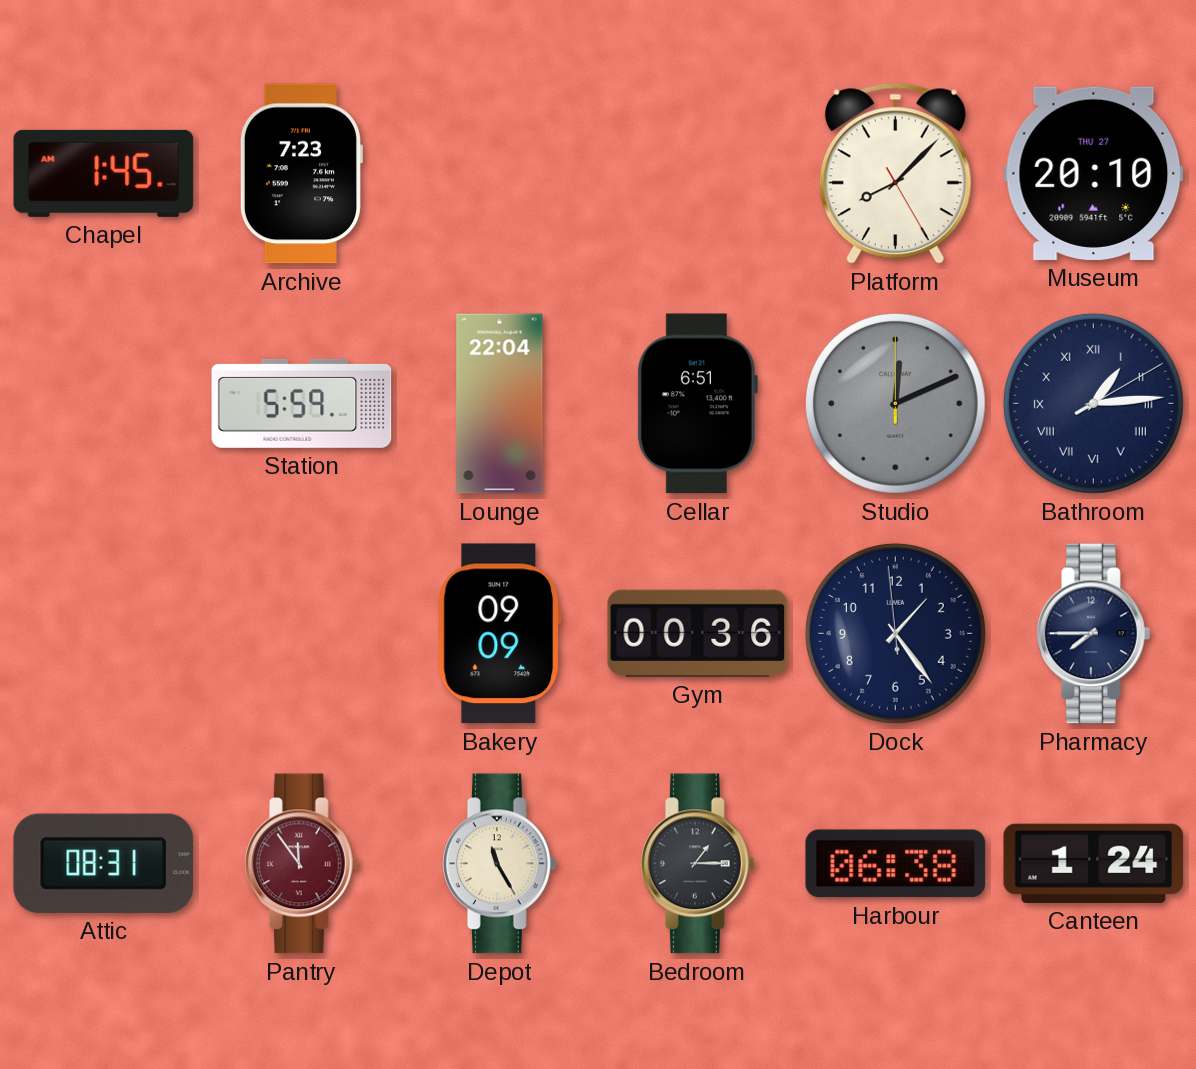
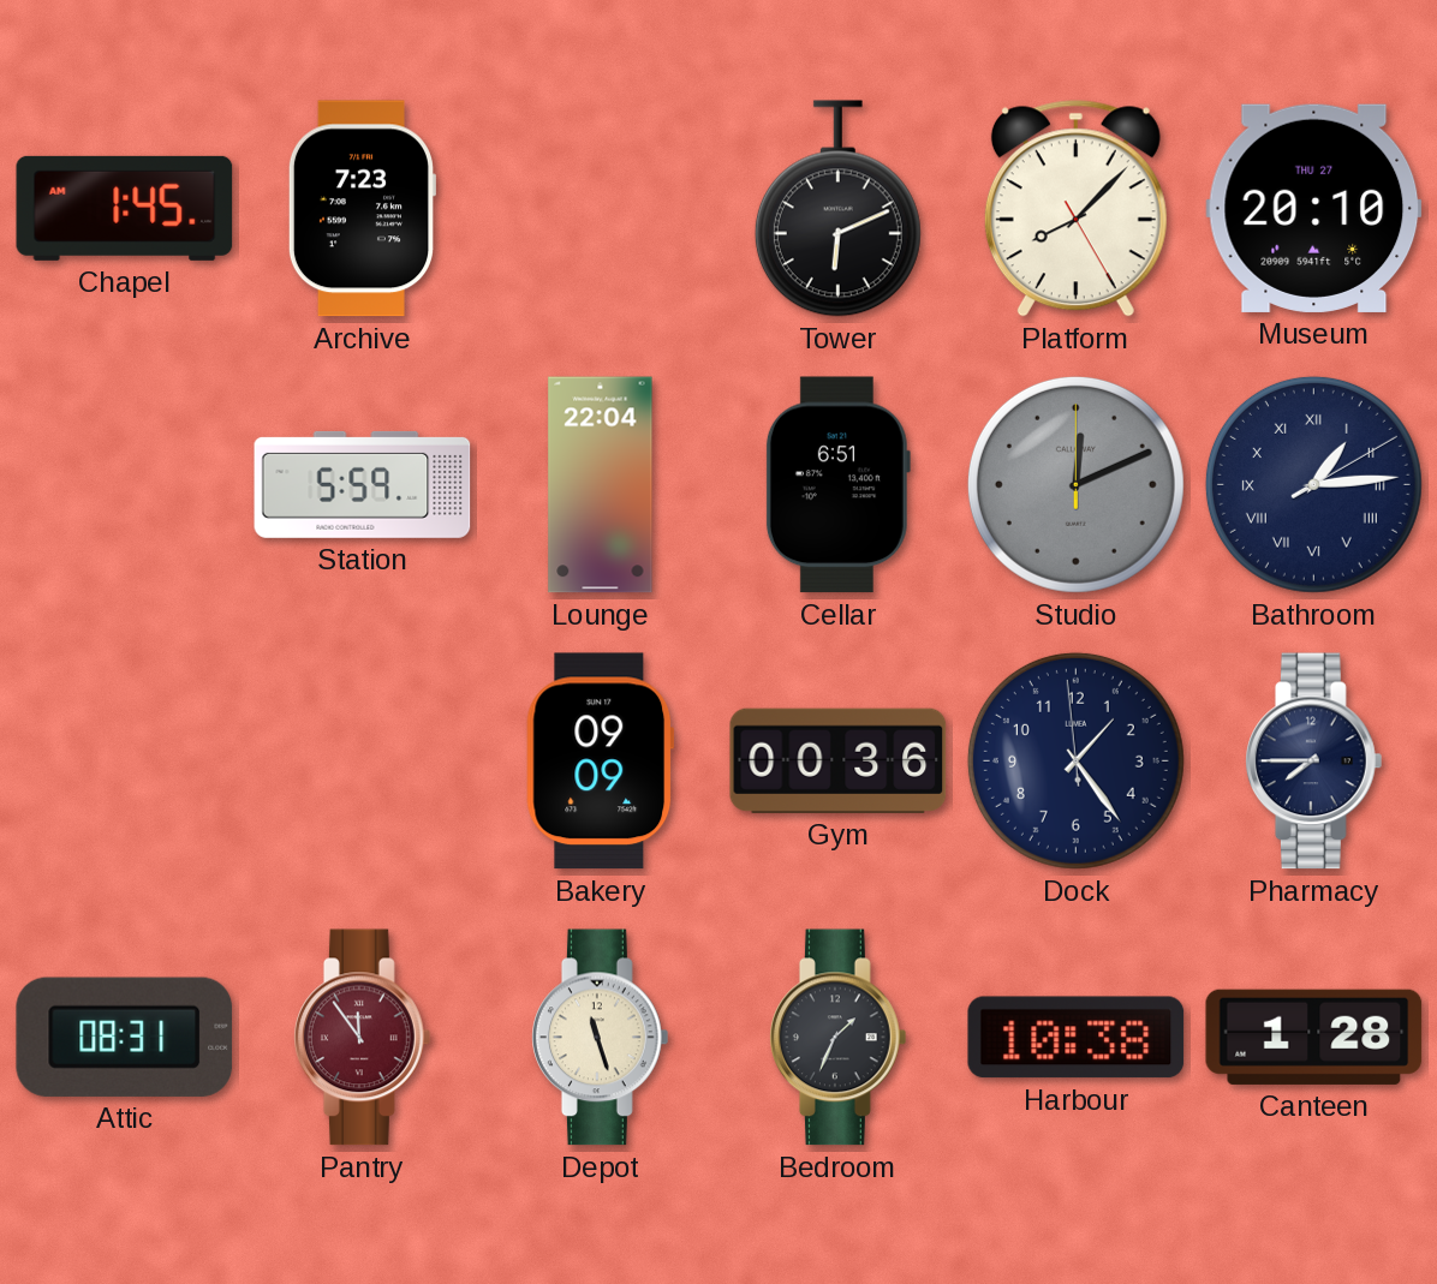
Tower: none -> 6:11
Depot: 11:25 -> 11:27
Bedroom: 1:15 -> 1:34
Harbour: 06:38 -> 10:38
Canteen: 1:24 -> 1:28
